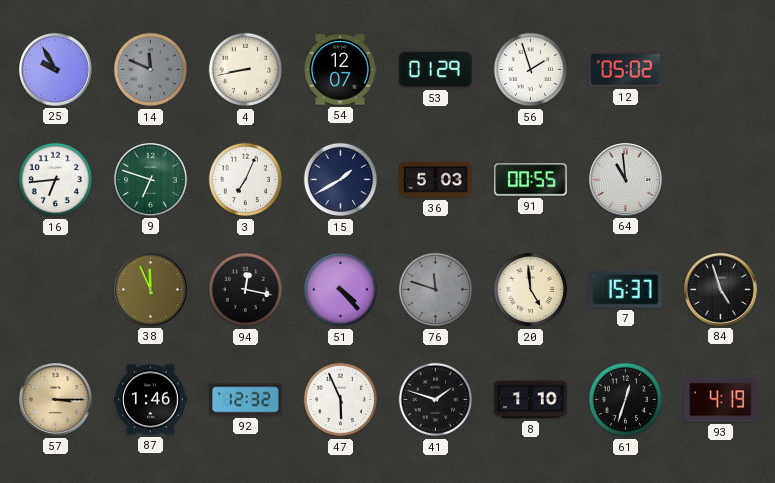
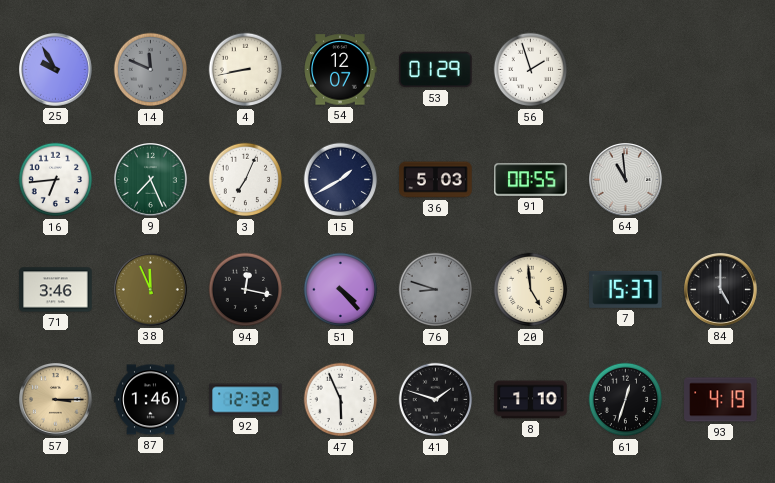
12: 05:02 -> none
9: 6:48 -> 7:26
71: none -> 3:46
76: 11:48 -> 8:48
84: 4:57 -> 5:00
